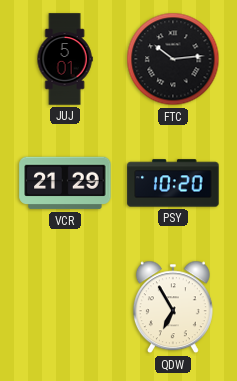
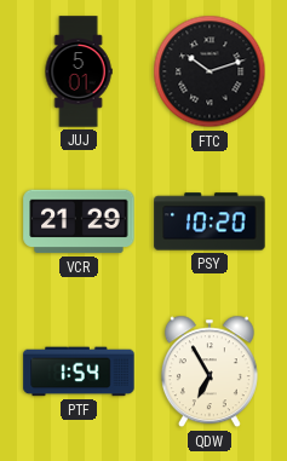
FTC: 10:14 -> 10:12
PTF: none -> 1:54
